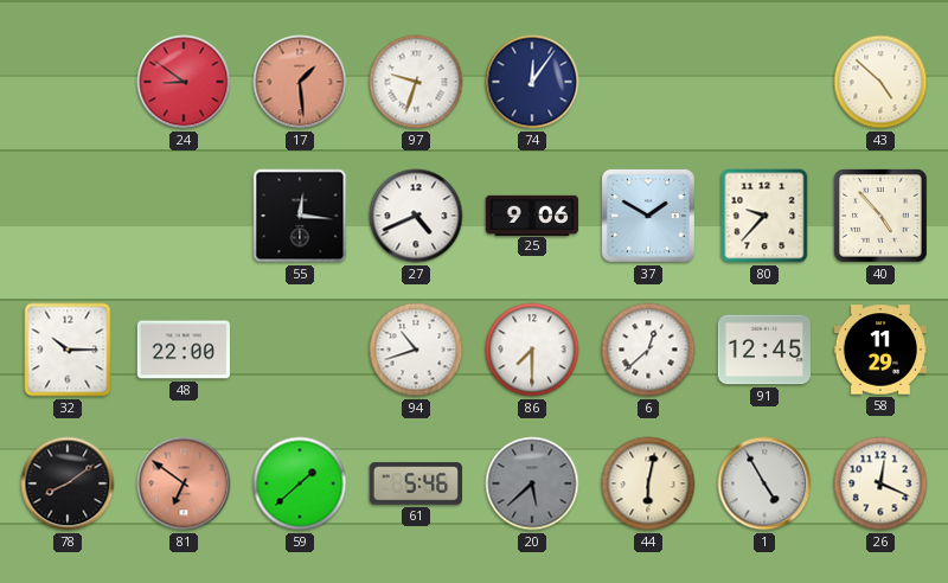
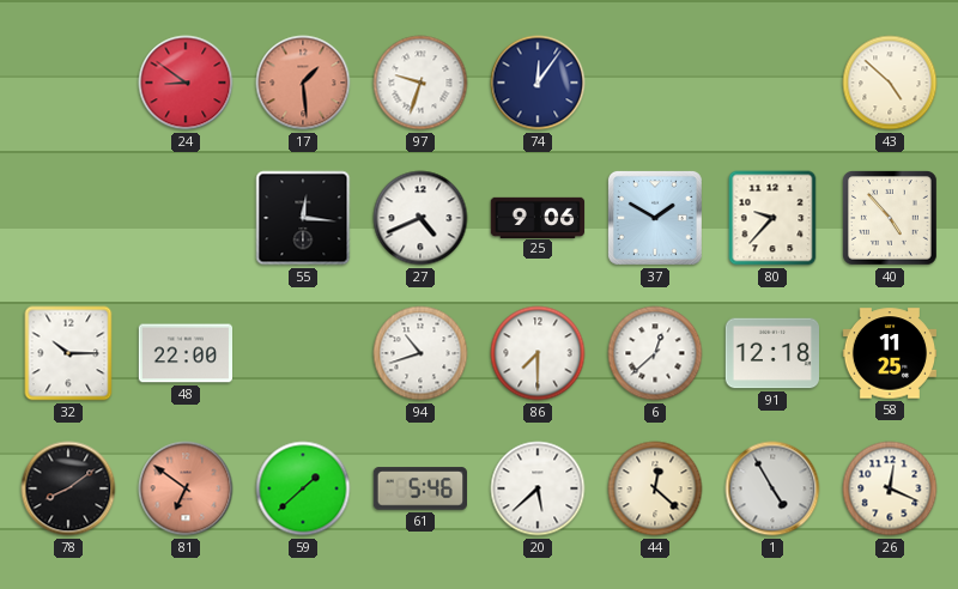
91: 12:45 -> 12:18
58: 11:29 -> 11:25
20 dial: grey -> white
44: 6:02 -> 12:22
